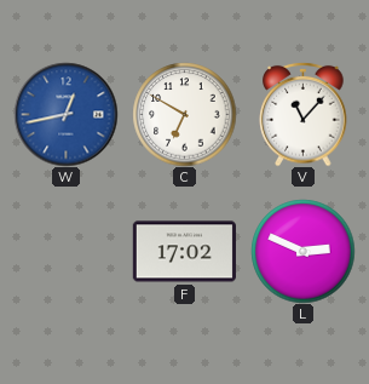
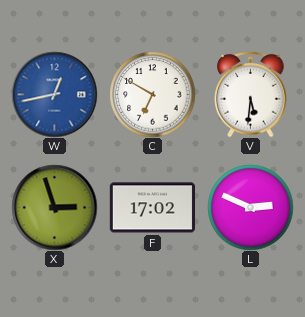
V: 11:07 -> 5:31
X: none -> 2:57
